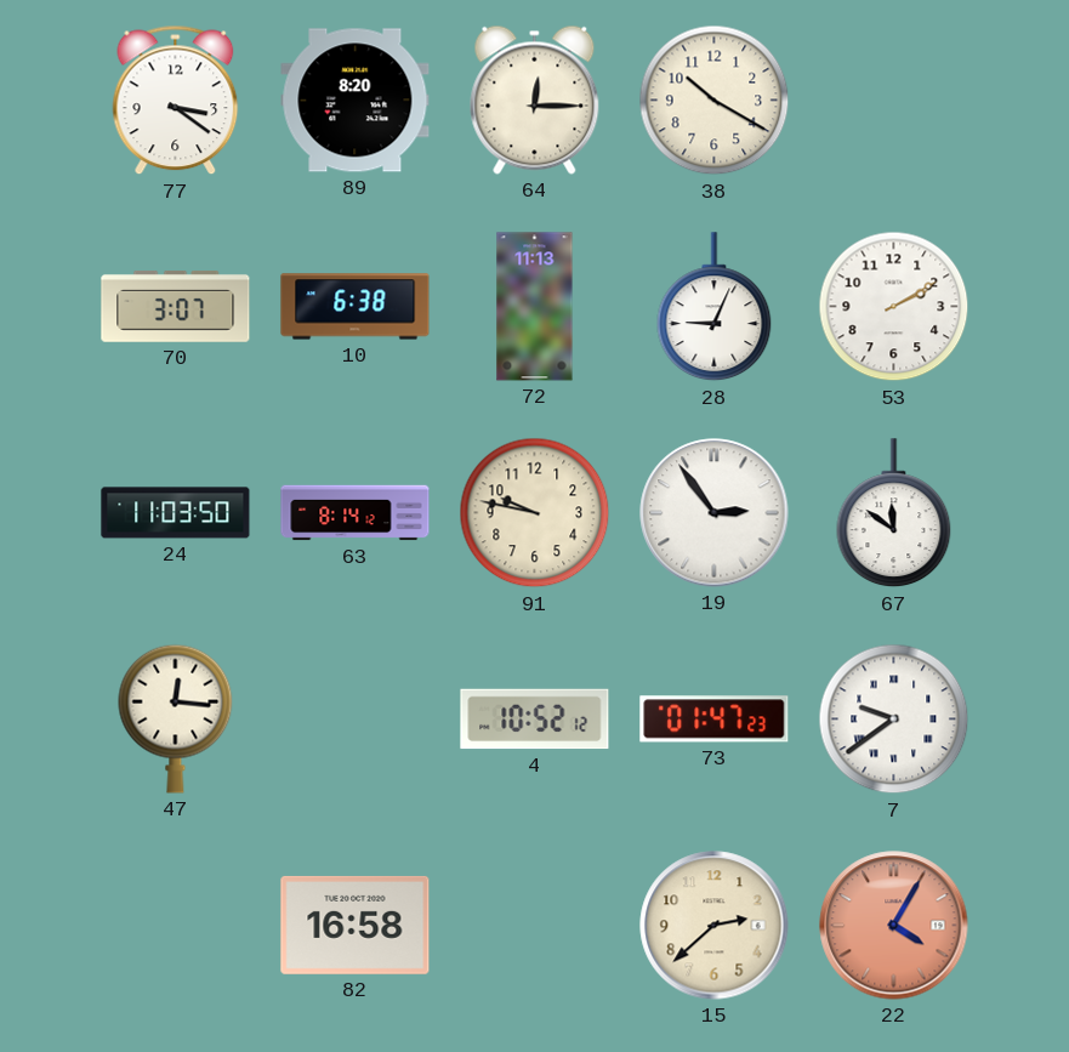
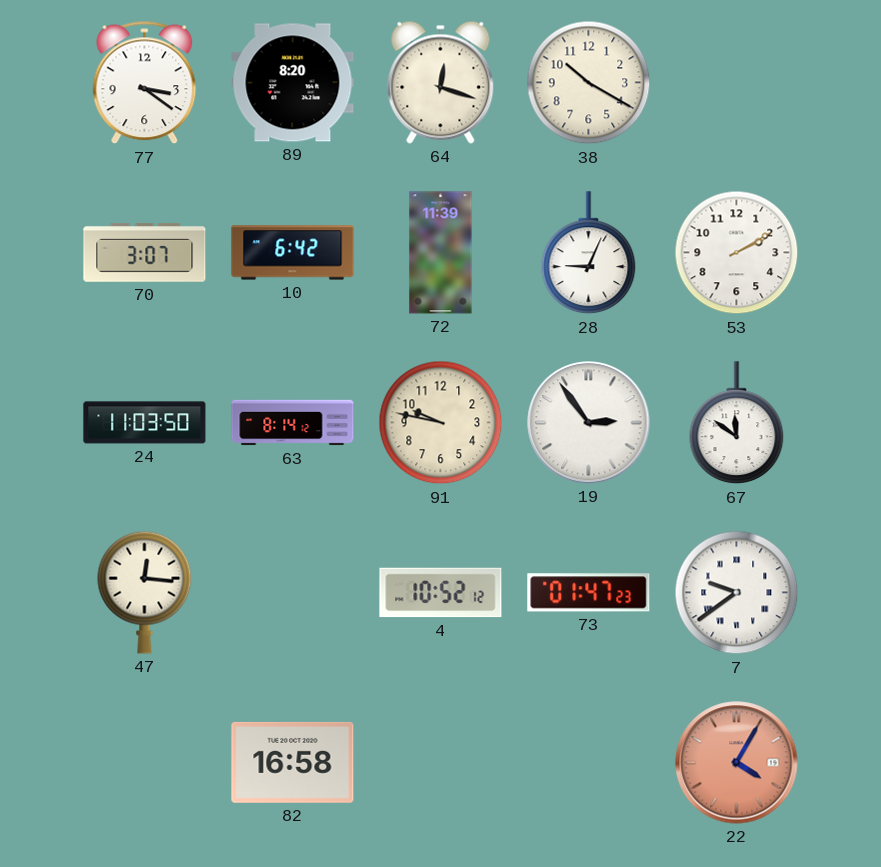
64: 12:15 -> 12:18
10: 6:38 -> 6:42
72: 11:13 -> 11:39
15: 2:38 -> none
